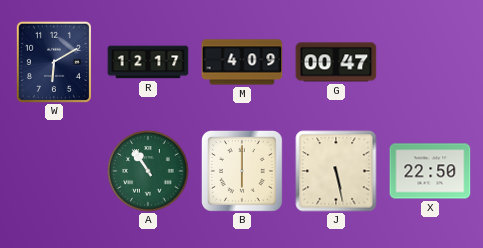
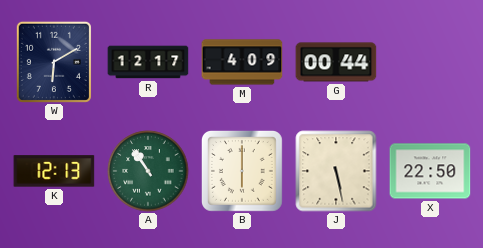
G: 00:47 -> 00:44
K: none -> 12:13
